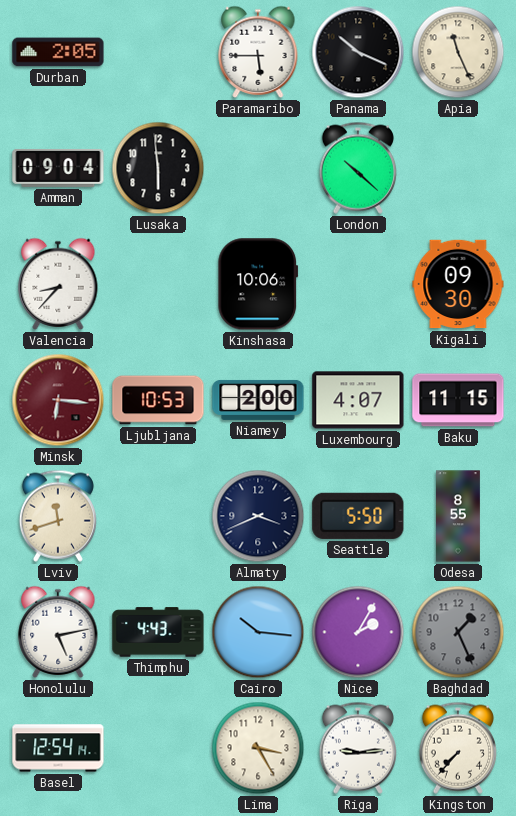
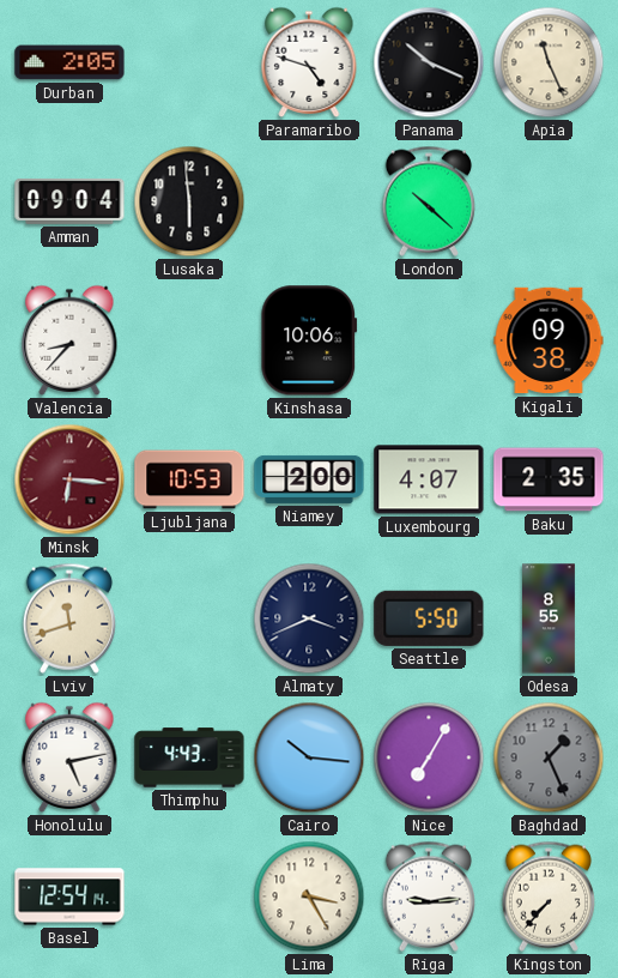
Paramaribo: 5:45 -> 4:48
Kigali: 09:30 -> 09:38
Baku: 11:15 -> 2:35
Nice: 2:05 -> 7:05
